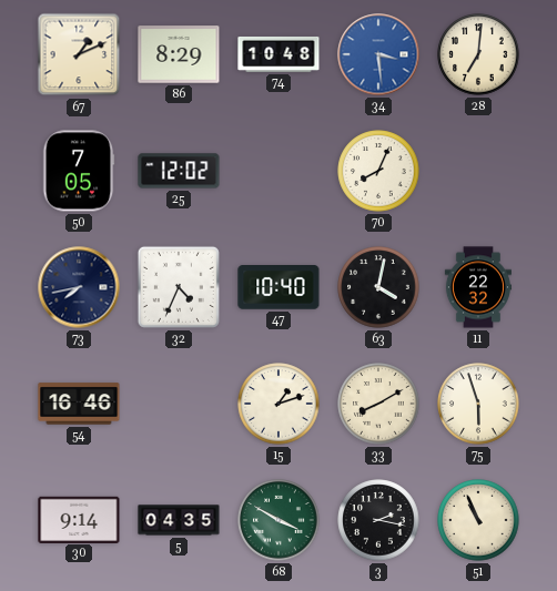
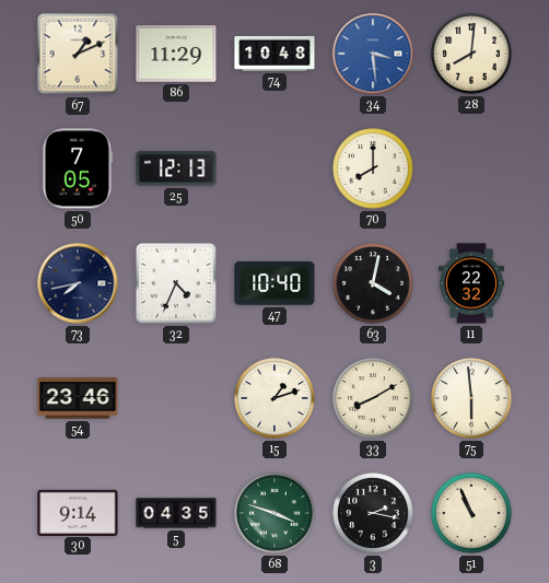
86: 8:29 -> 11:29
28: 7:01 -> 8:01
25: 12:02 -> 12:13
70: 8:04 -> 8:00
54: 16:46 -> 23:46
75: 5:57 -> 5:59
68: 3:50 -> 3:48
